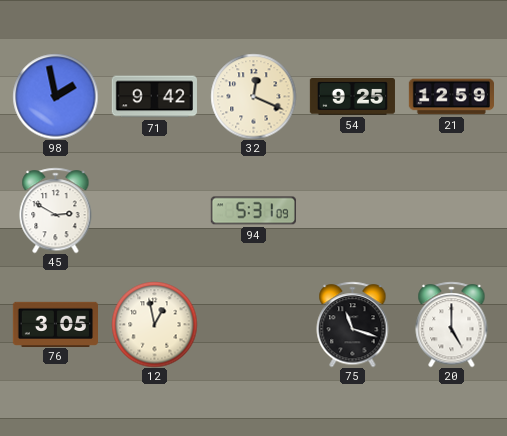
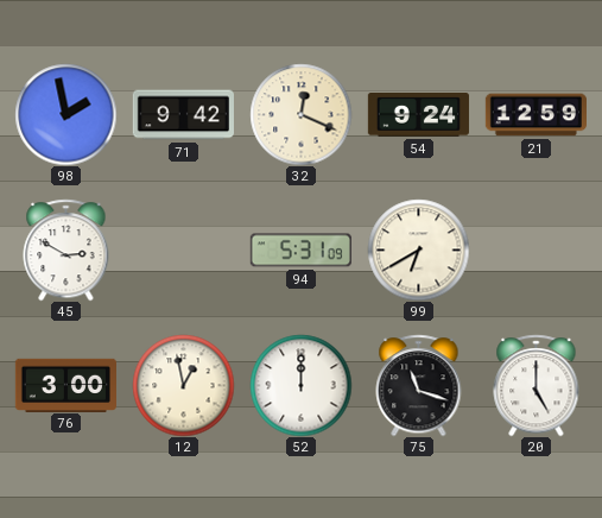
54: 9:25 -> 9:24
99: none -> 6:40
76: 3:05 -> 3:00
52: none -> 12:00
